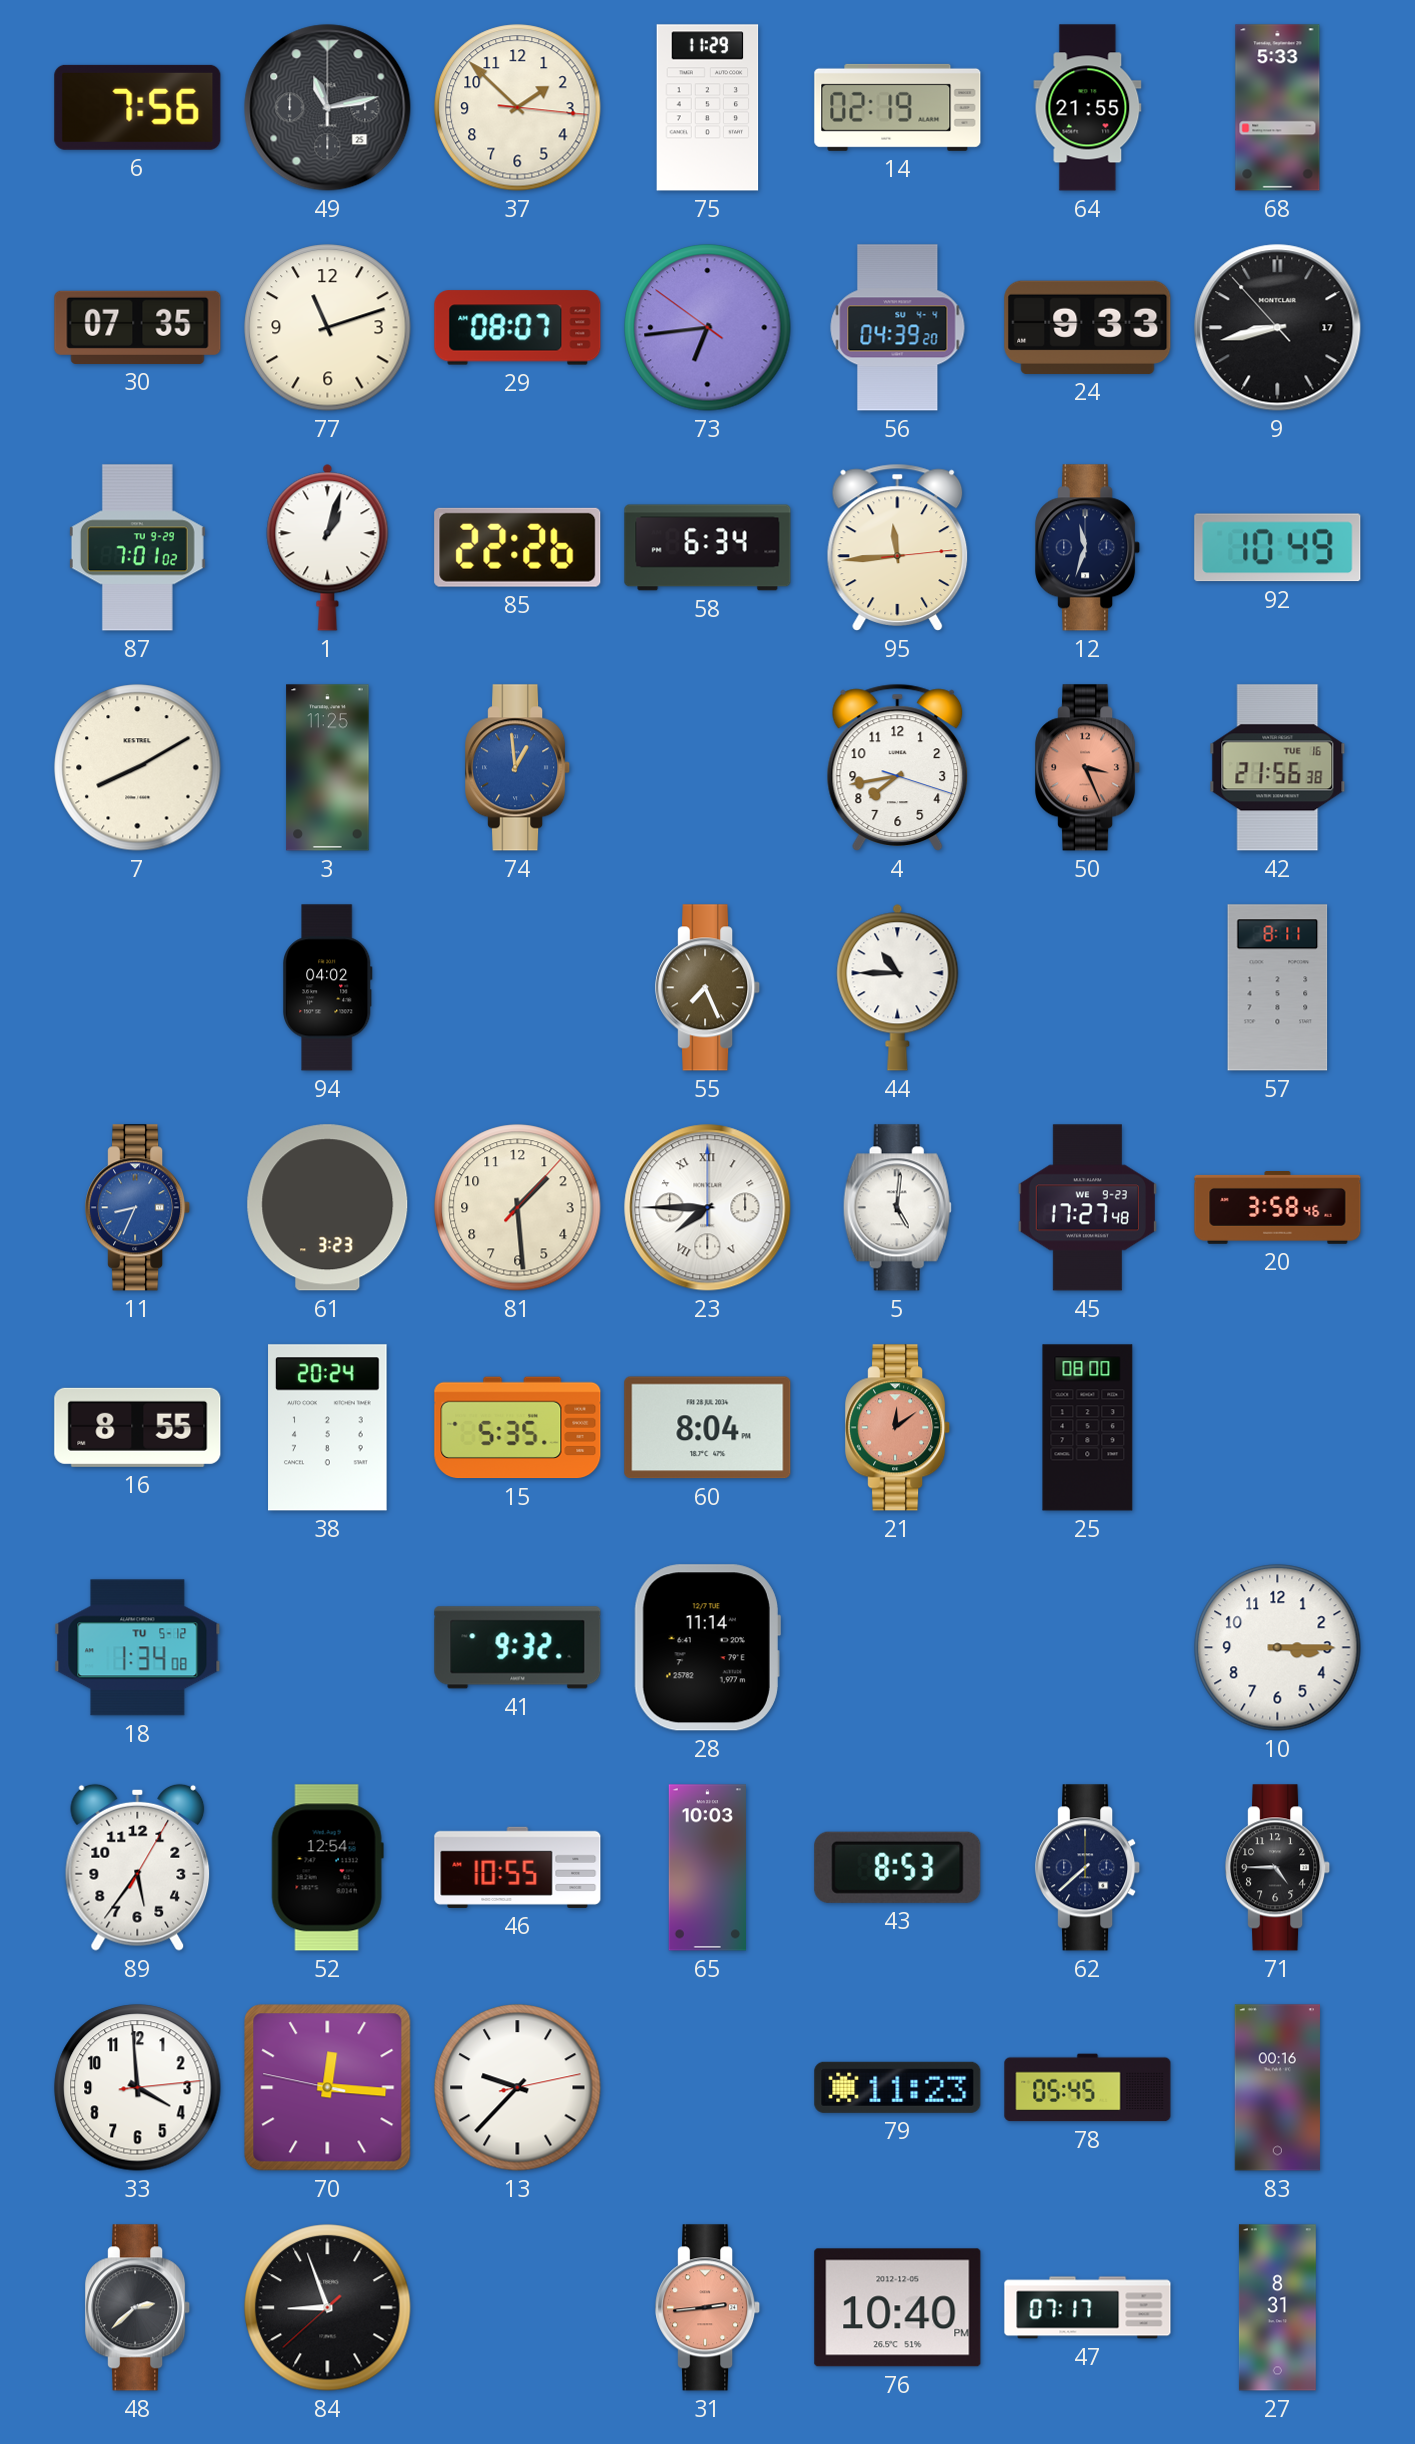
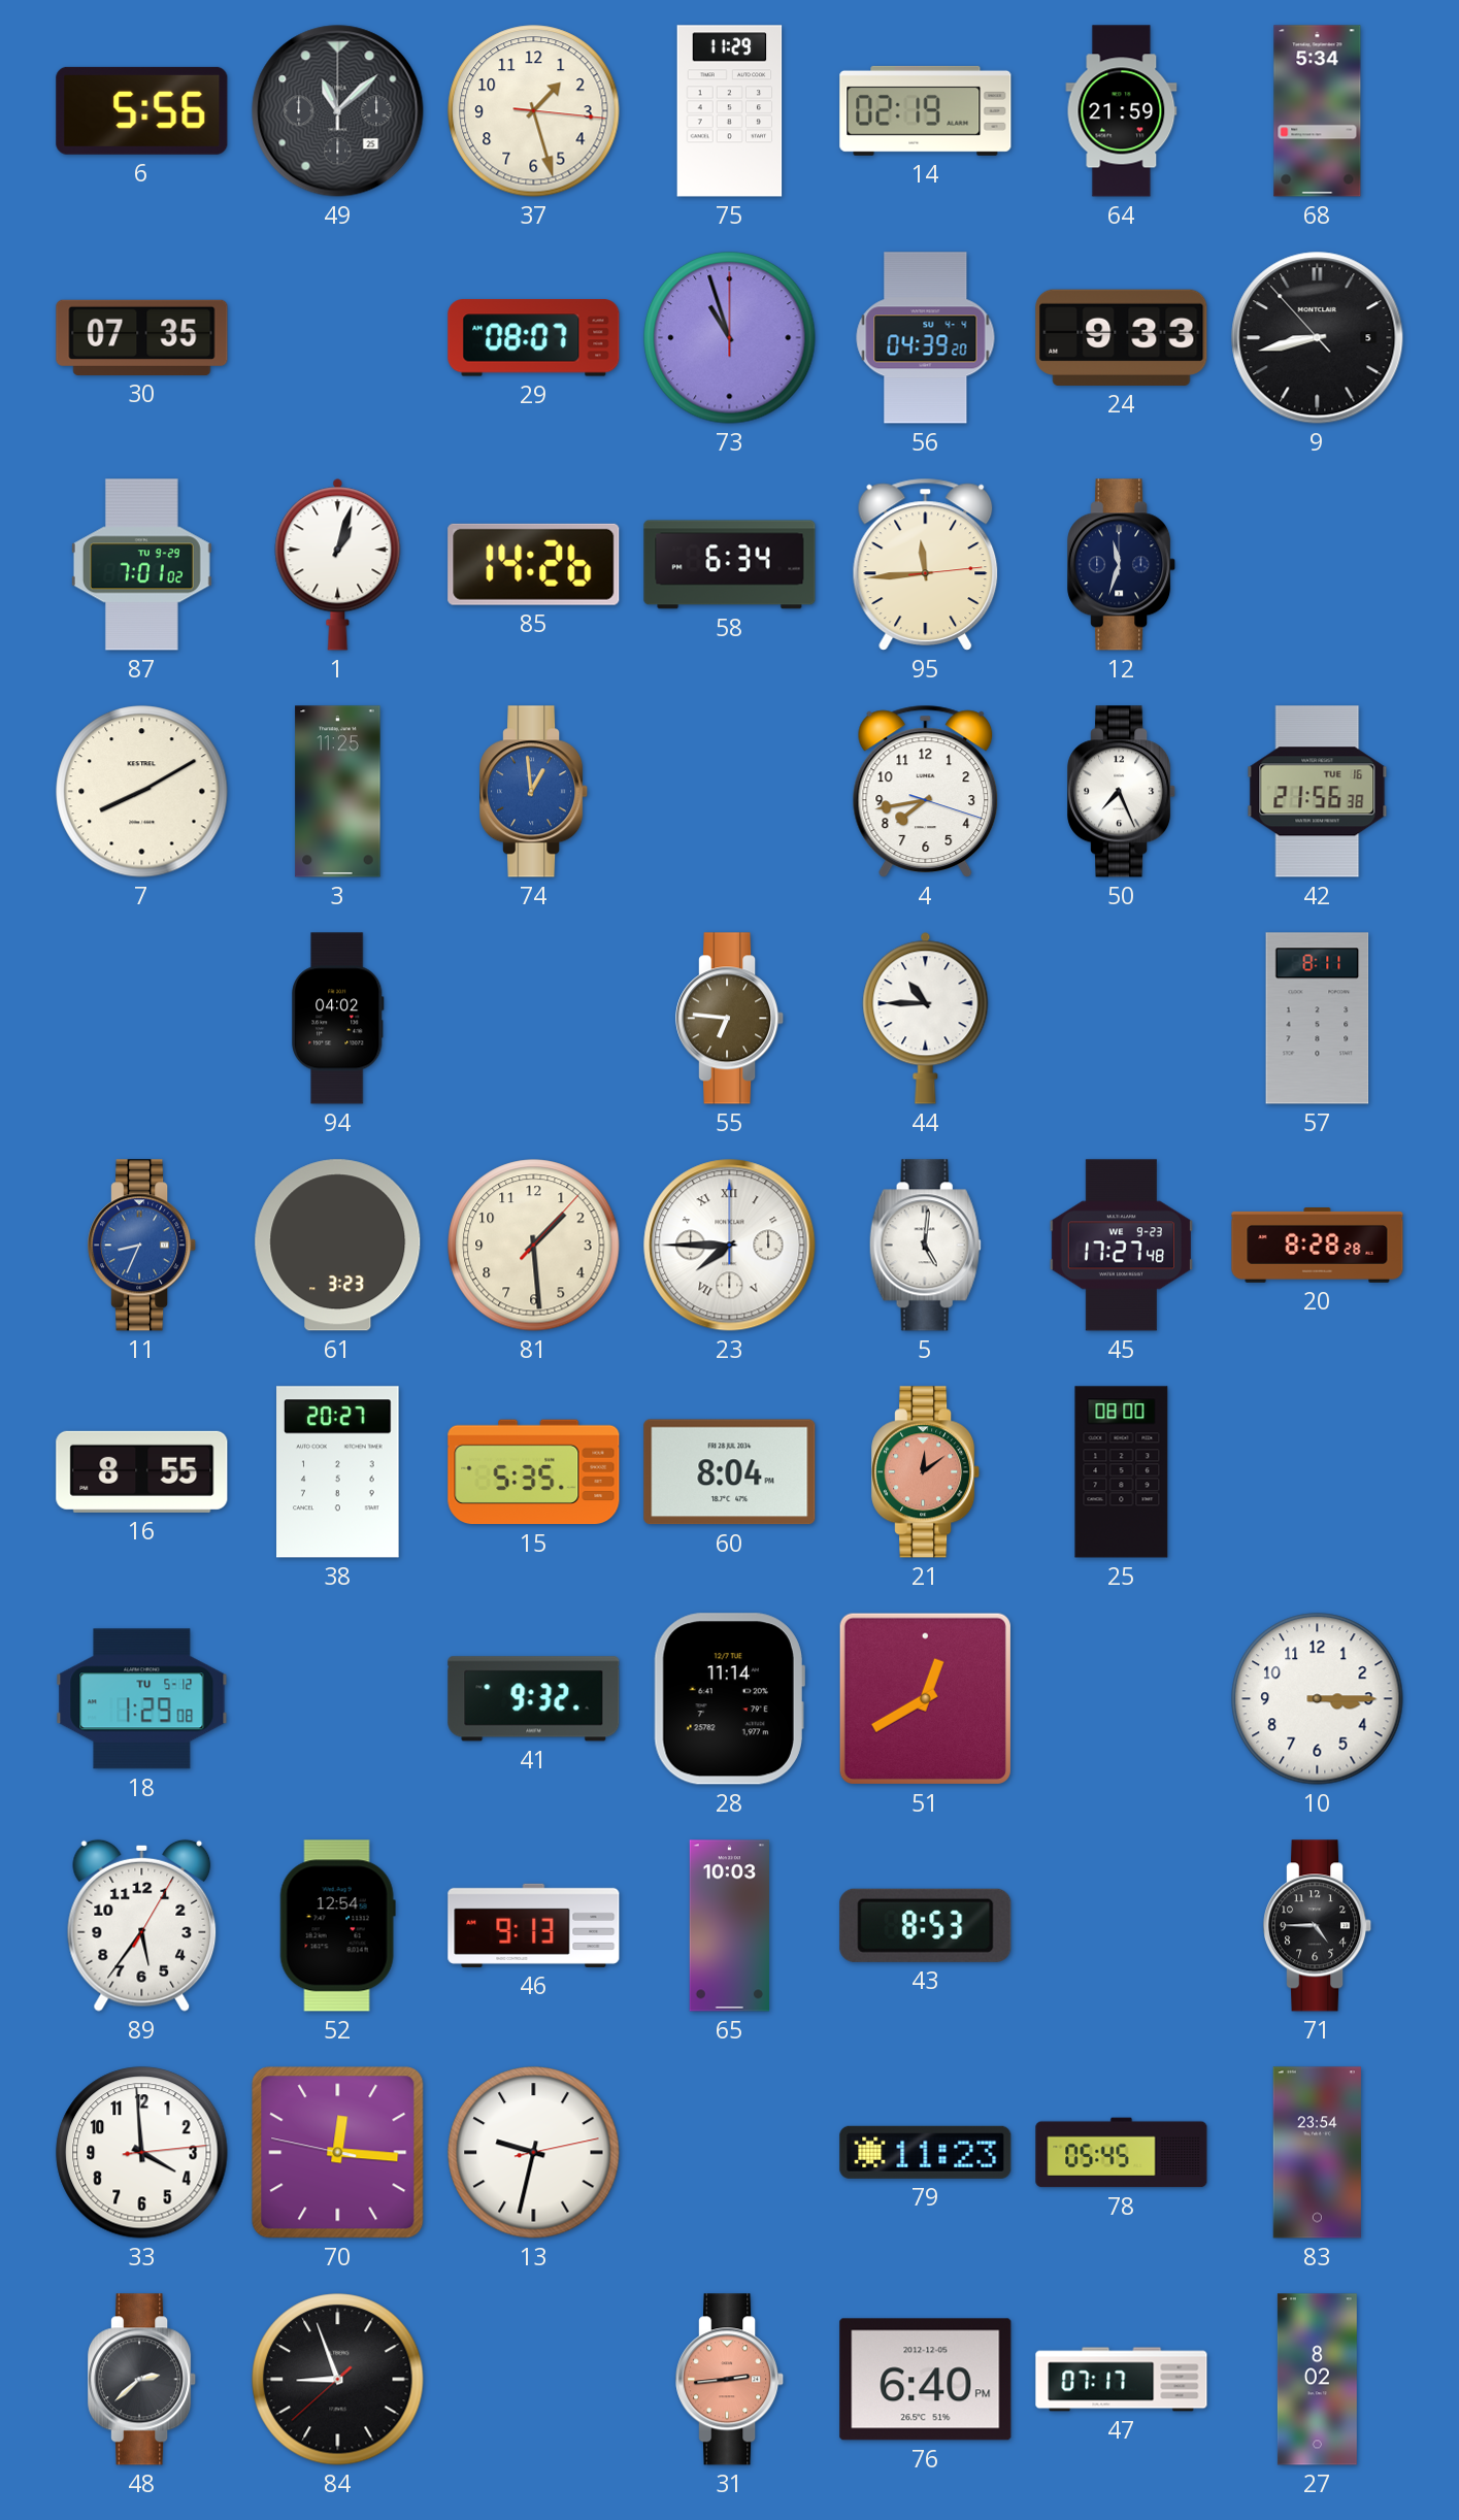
6: 7:56 -> 5:56
49: 11:13 -> 11:08
37: 1:52 -> 1:27
64: 21:55 -> 21:59
68: 5:33 -> 5:34
77: 11:12 -> none
73: 6:43 -> 10:57
9 date: 17 -> 5
85: 22:26 -> 14:26
92: 10:49 -> none
50: 3:26 -> 7:26
50 dial: salmon -> white
55: 7:26 -> 6:46
20: 3:58 -> 8:28
38: 20:24 -> 20:27
18: 1:34 -> 1:29
51: none -> 12:40
46: 10:55 -> 9:13
62: 7:38 -> none
13: 9:37 -> 9:32
83: 00:16 -> 23:54
76: 10:40 -> 6:40
27: 8:31 -> 8:02
